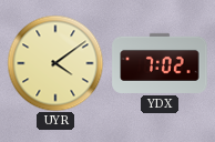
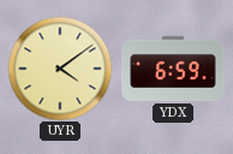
YDX: 7:02 -> 6:59
